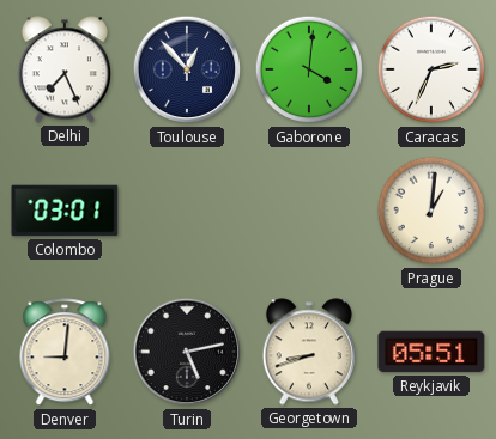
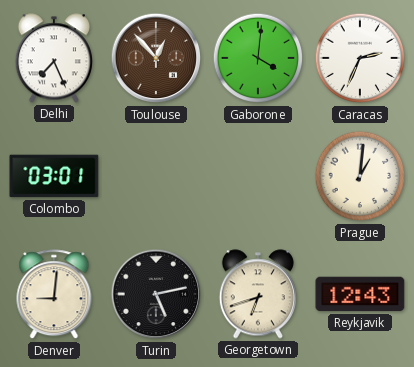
Toulouse dial: navy -> brown
Georgetown: 8:42 -> 6:42
Reykjavik: 05:51 -> 12:43
